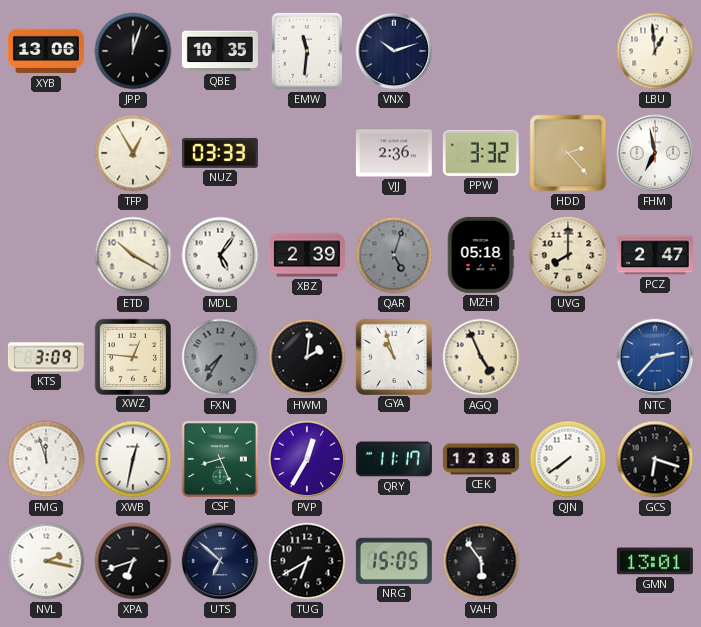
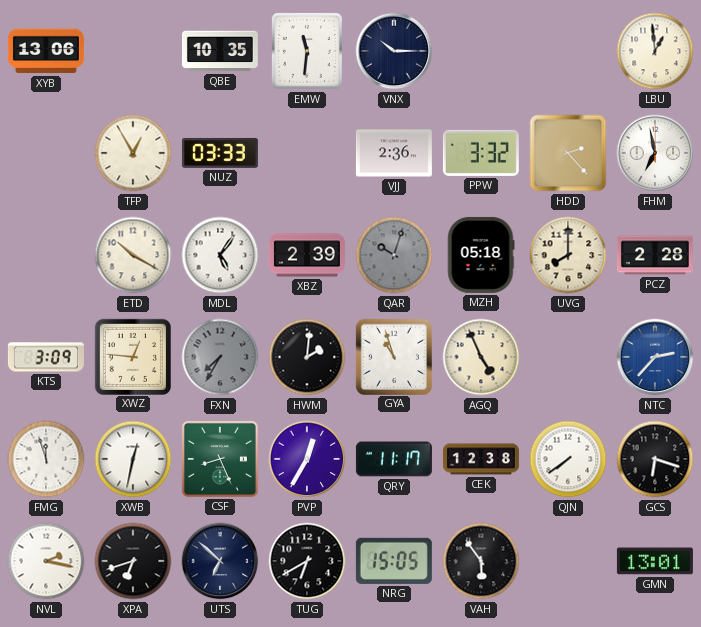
JPP: 12:03 -> none
VNX: 10:12 -> 10:15
QAR: 5:03 -> 10:03
PCZ: 2:47 -> 2:28
